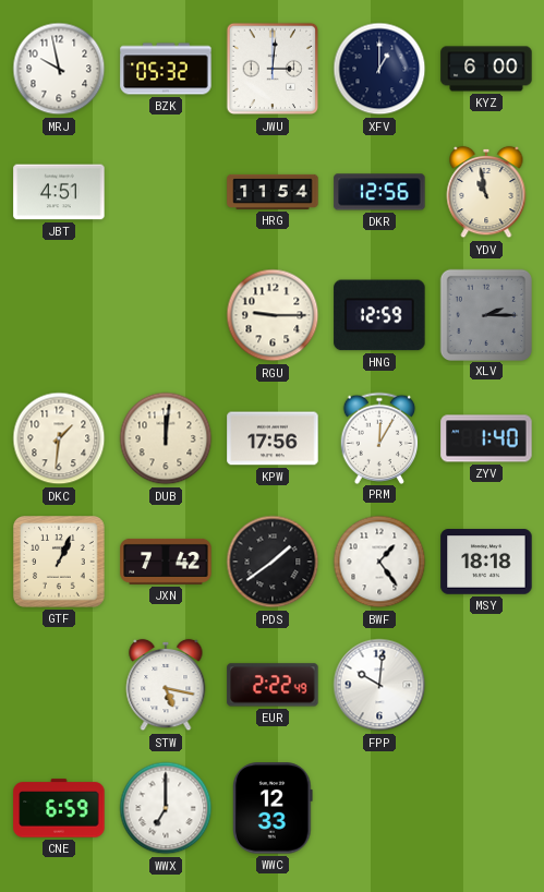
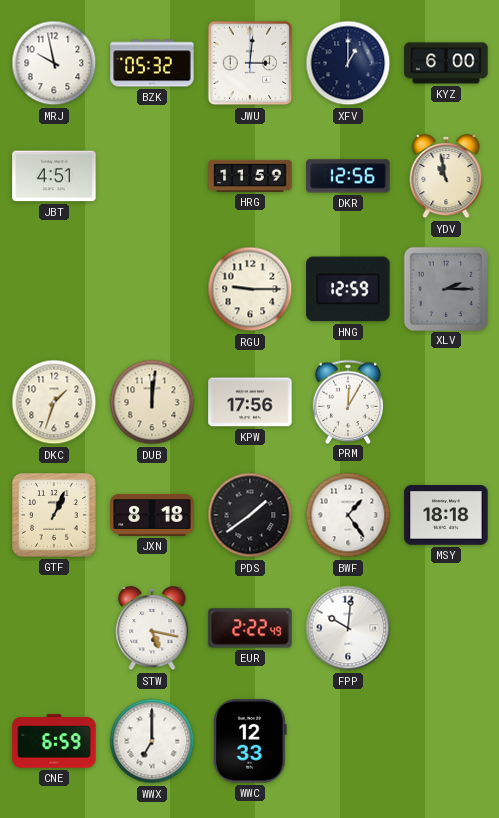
HRG: 11:54 -> 11:59
DKC: 1:31 -> 1:33
ZYV: 1:40 -> none
JXN: 7:42 -> 8:18
